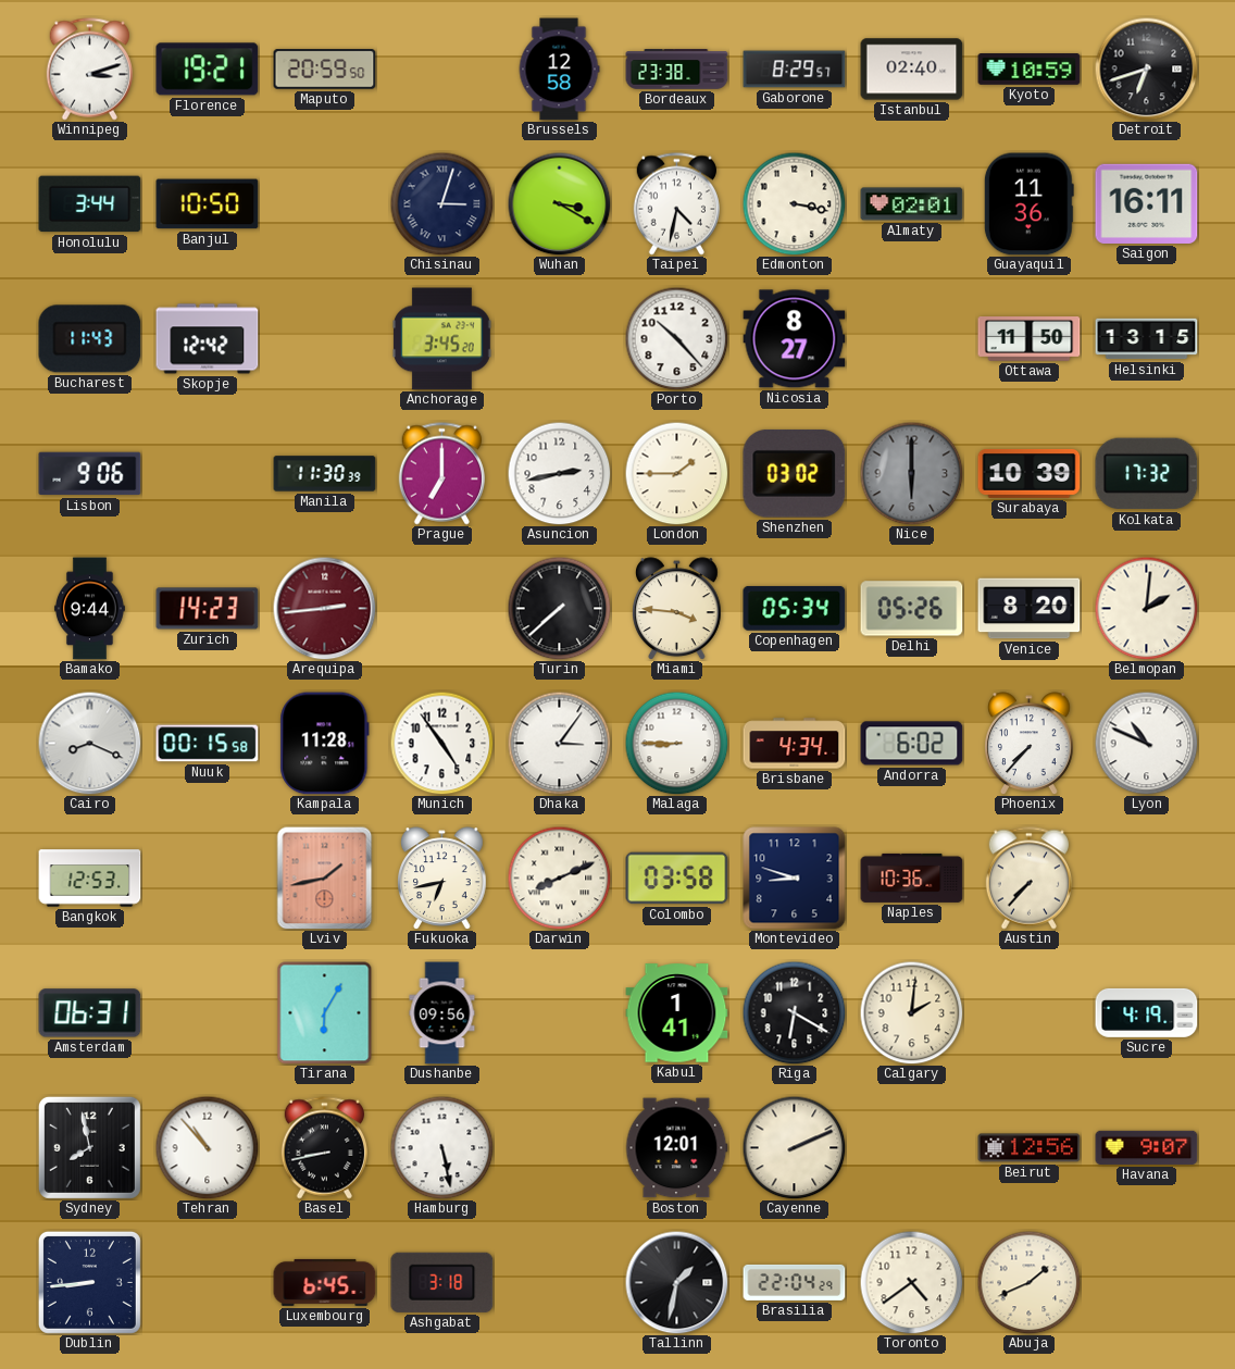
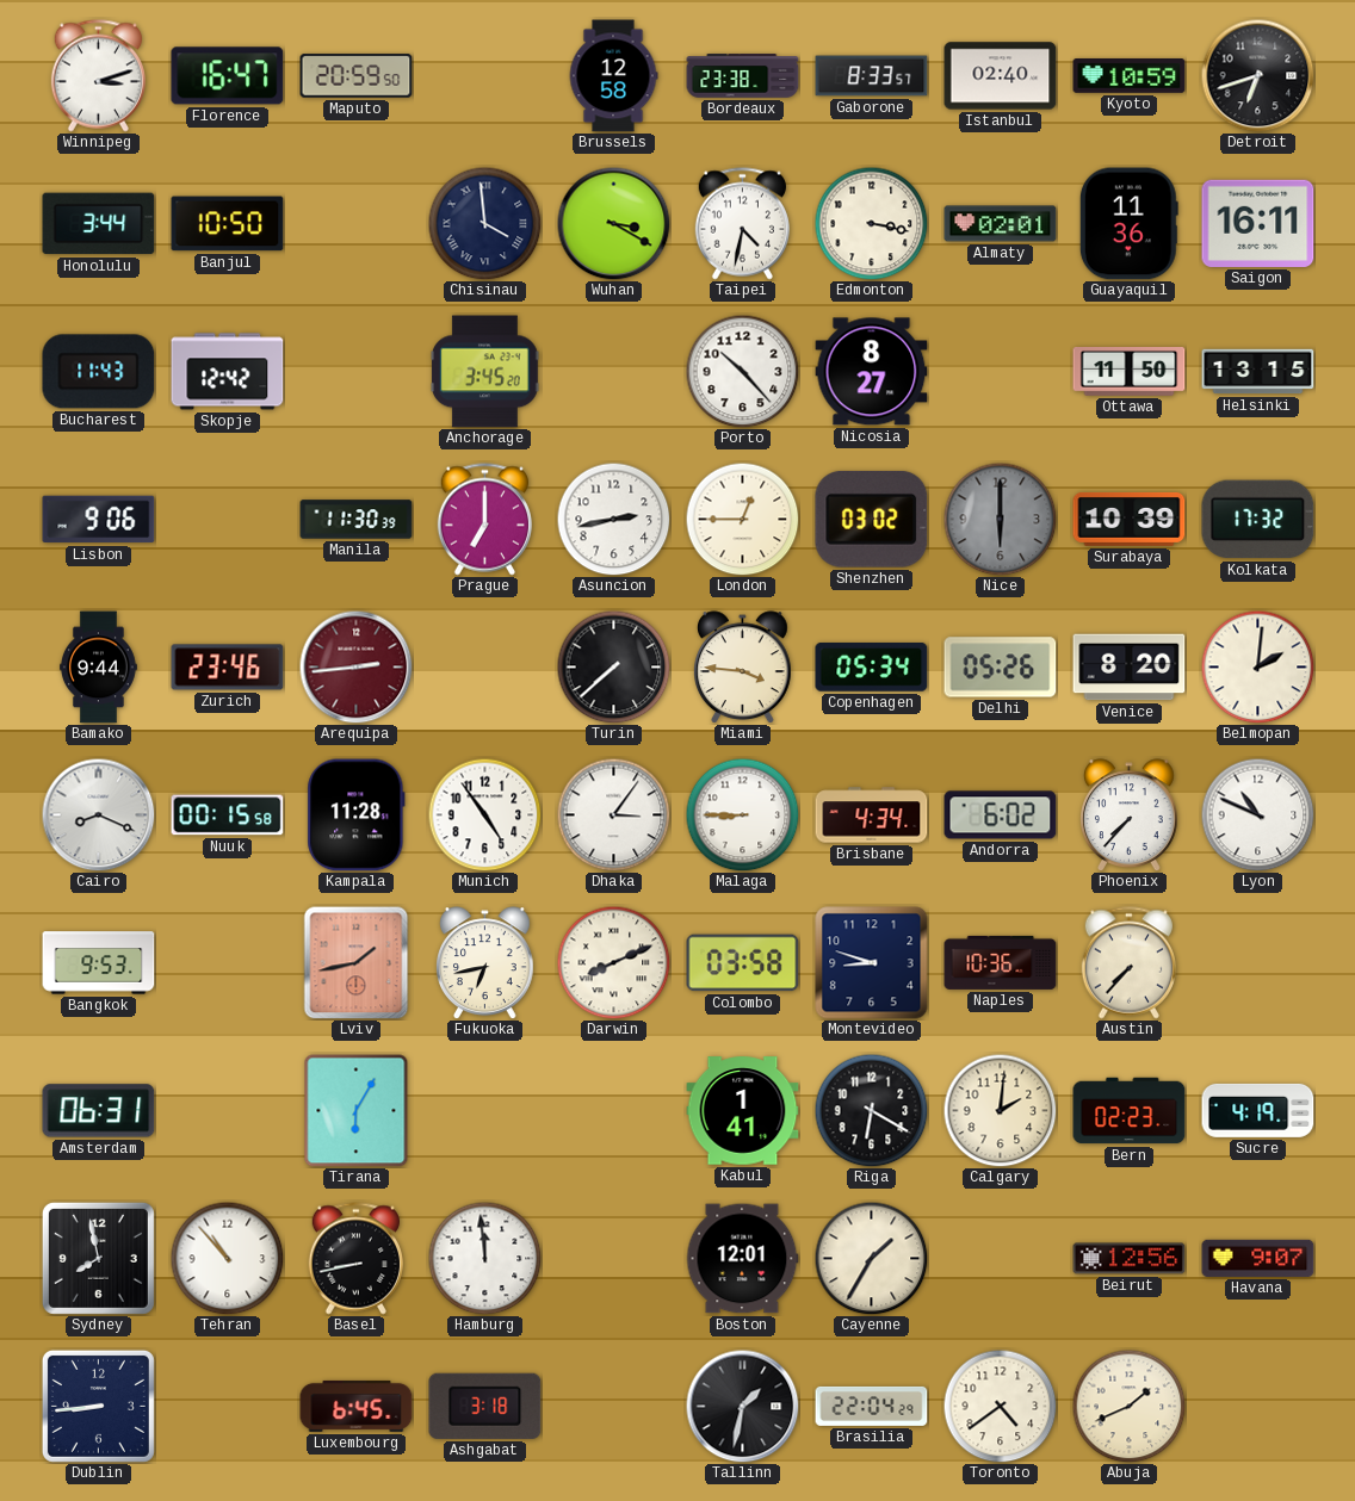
Florence: 19:21 -> 16:47
Gaborone: 8:29 -> 8:33
Chisinau: 3:03 -> 3:59
London: 1:45 -> 12:45
Zurich: 14:23 -> 23:46
Bangkok: 12:53 -> 9:53
Dushanbe: 09:56 -> none
Bern: none -> 02:23
Hamburg: 5:28 -> 11:59
Cayenne: 2:11 -> 1:35
